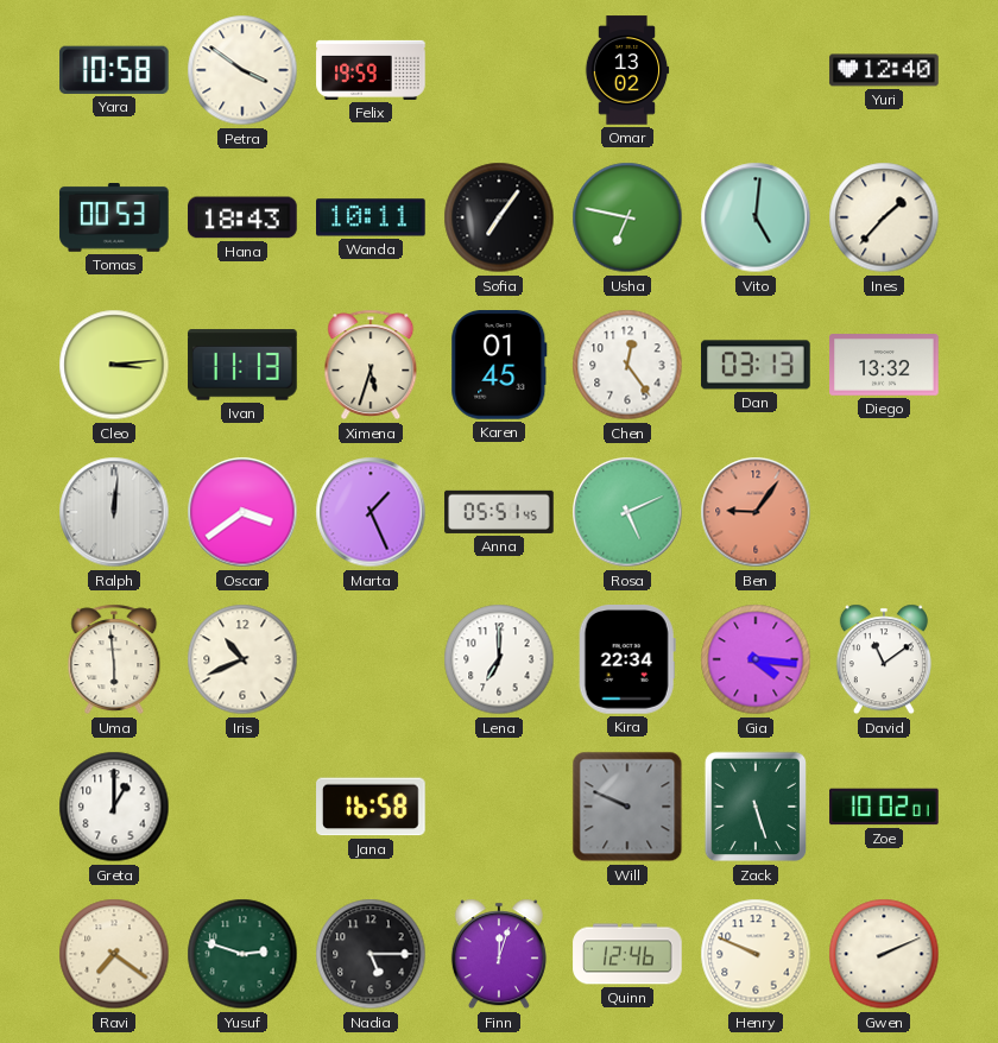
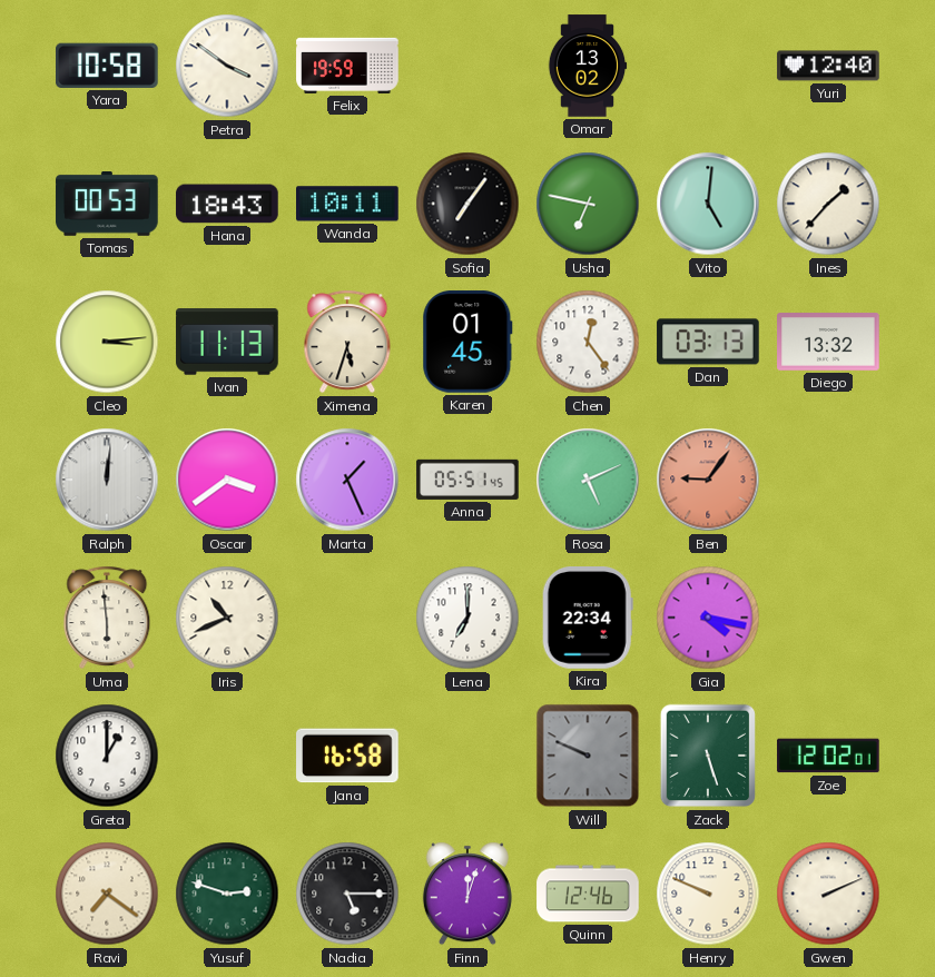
Gia: 4:16 -> 4:17
David: 11:09 -> none
Zoe: 10:02 -> 12:02
